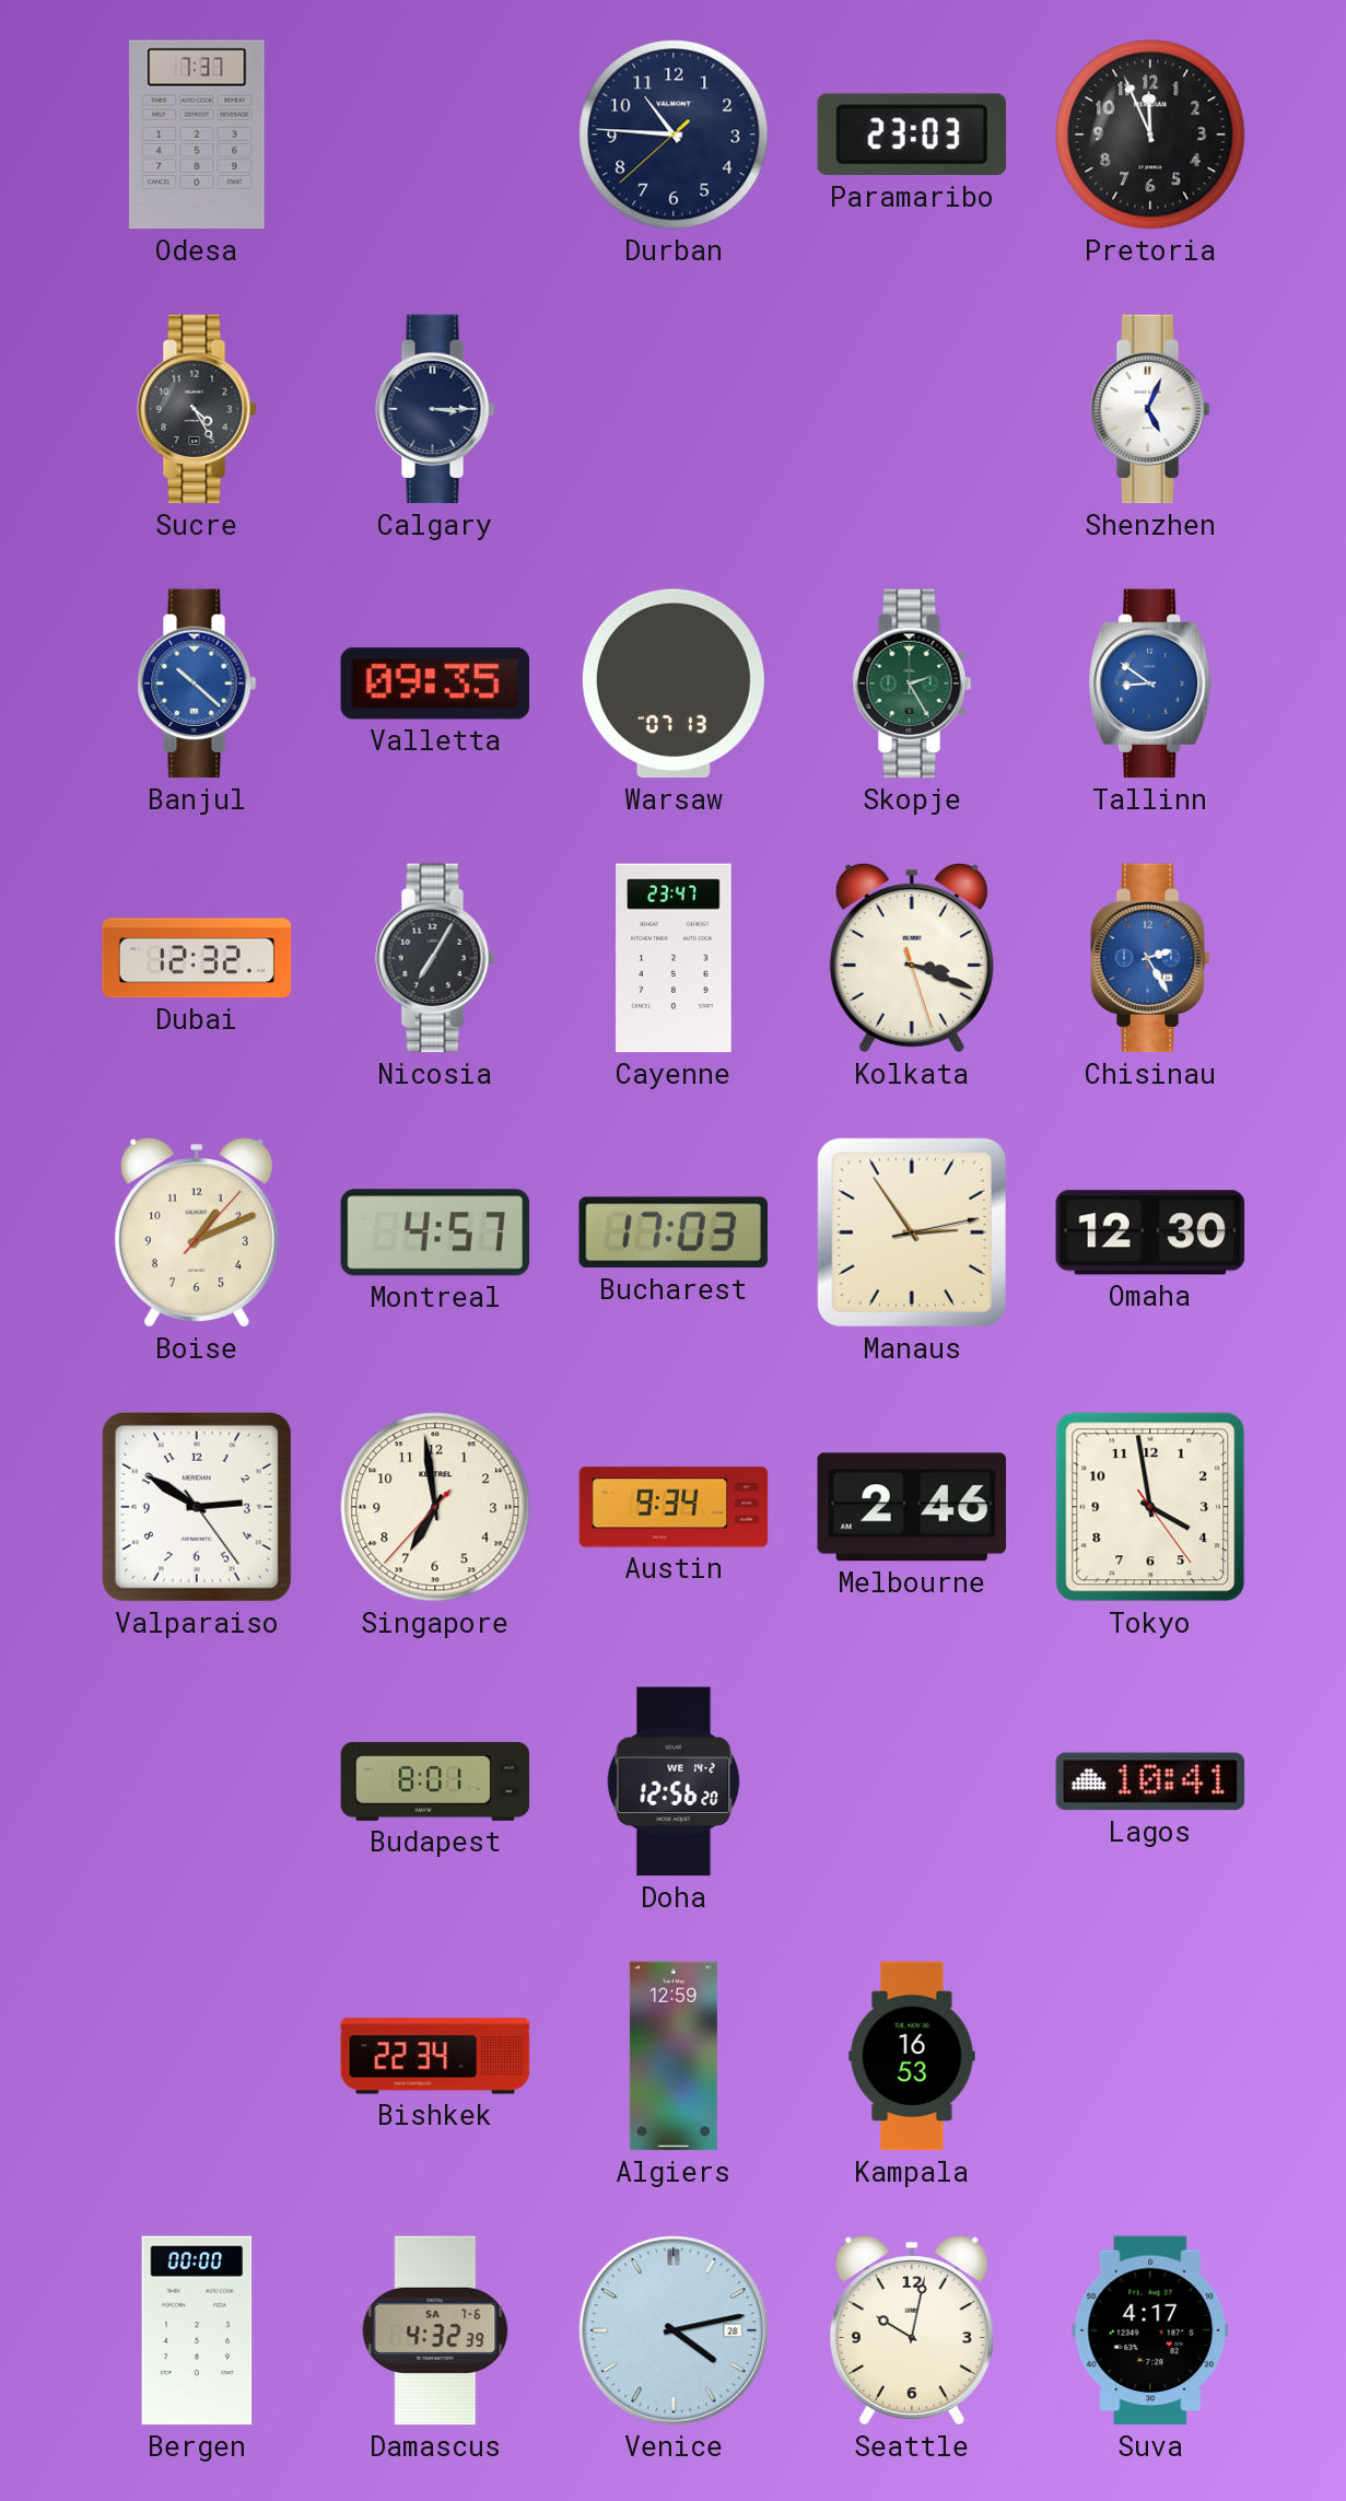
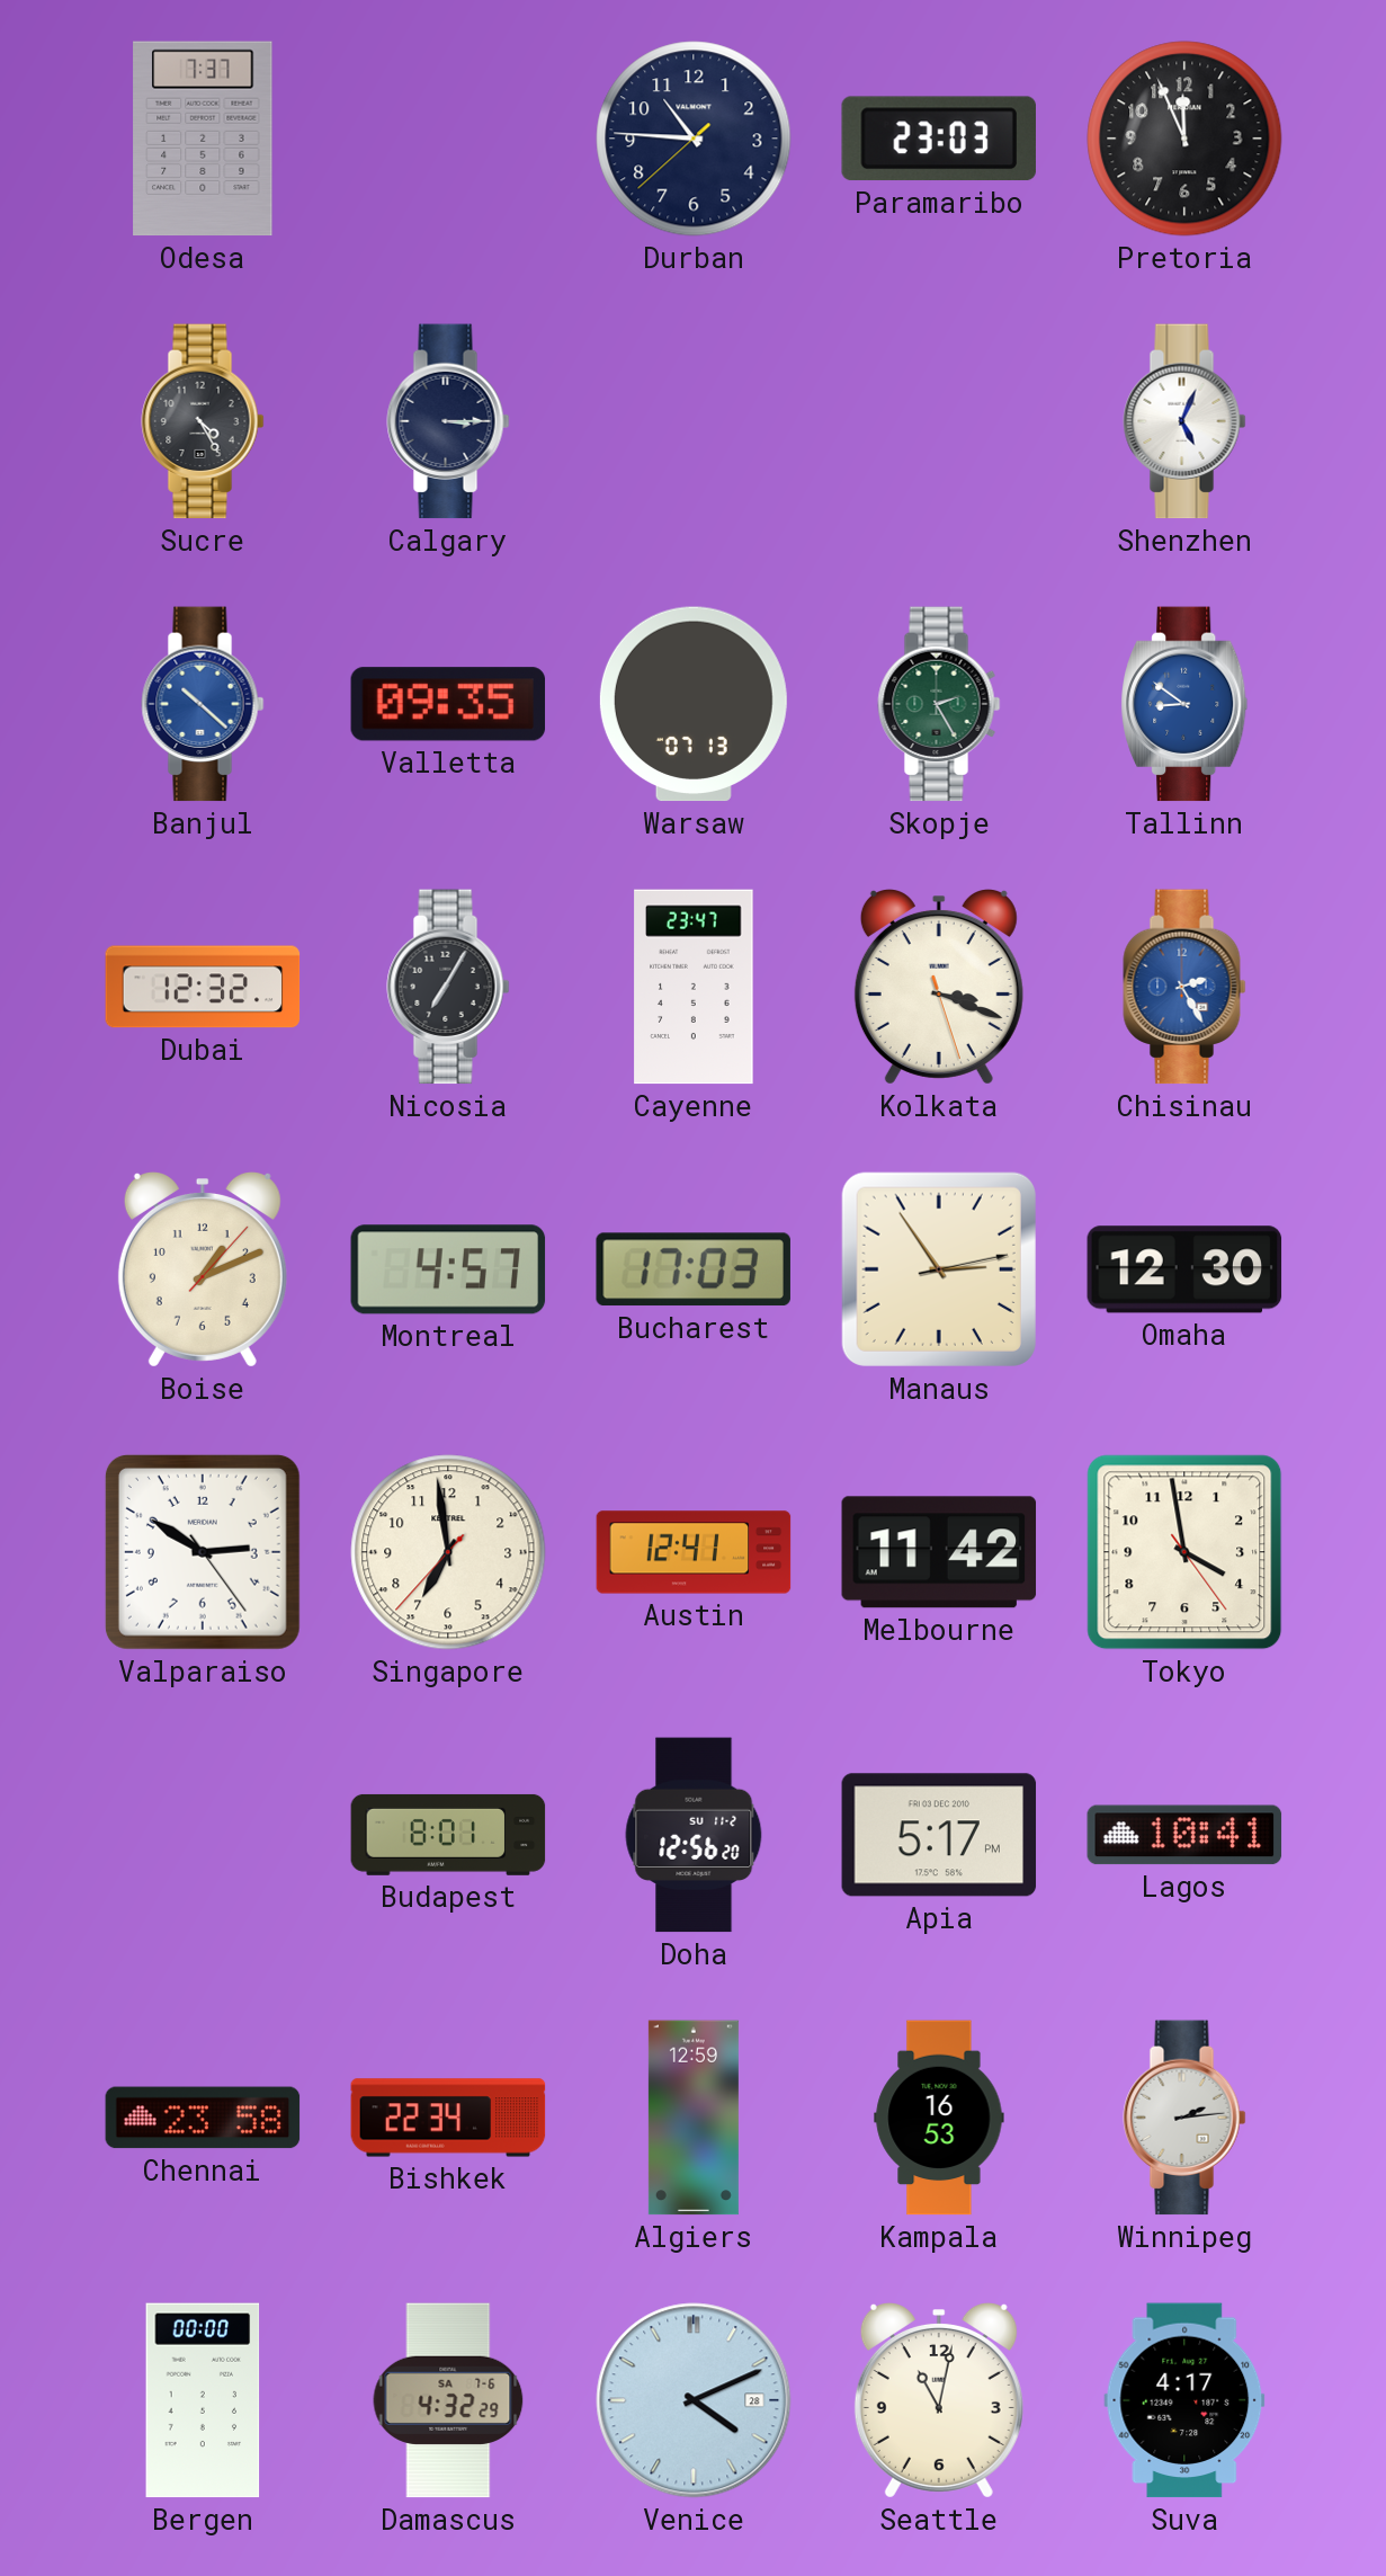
Austin: 9:34 -> 12:41
Melbourne: 2:46 -> 11:42
Doha date: WE 14-2 -> SU 11-2
Apia: none -> 5:17
Chennai: none -> 23:58
Winnipeg: none -> 2:14
Damascus: 4:32:39 -> 4:32:29
Venice: 4:13 -> 4:11
Seattle: 10:02 -> 11:02
